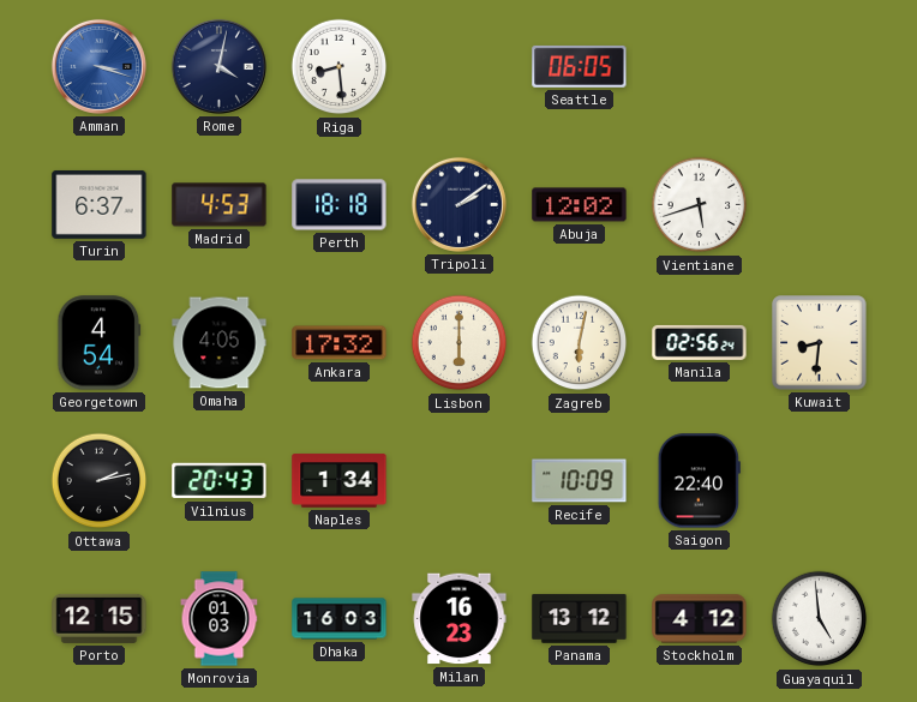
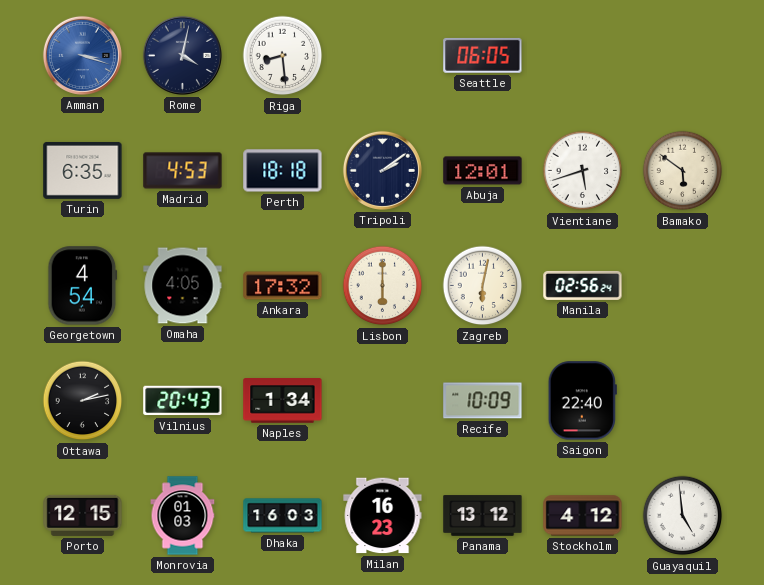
Turin: 6:37 -> 6:35
Abuja: 12:02 -> 12:01
Bamako: none -> 5:51
Kuwait: 8:31 -> none
